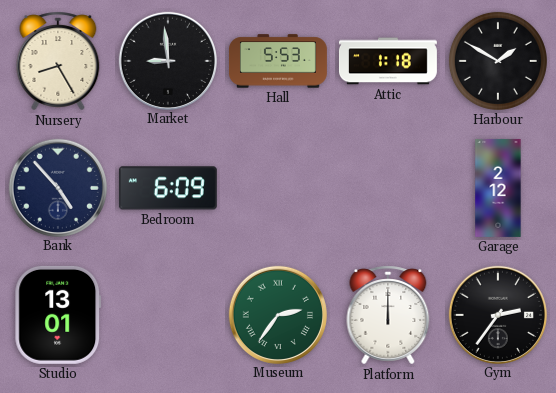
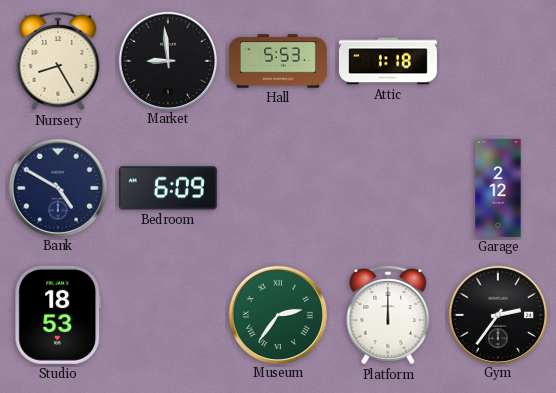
Harbour: 1:50 -> none
Bank: 4:53 -> 4:50
Studio: 13:01 -> 18:53
